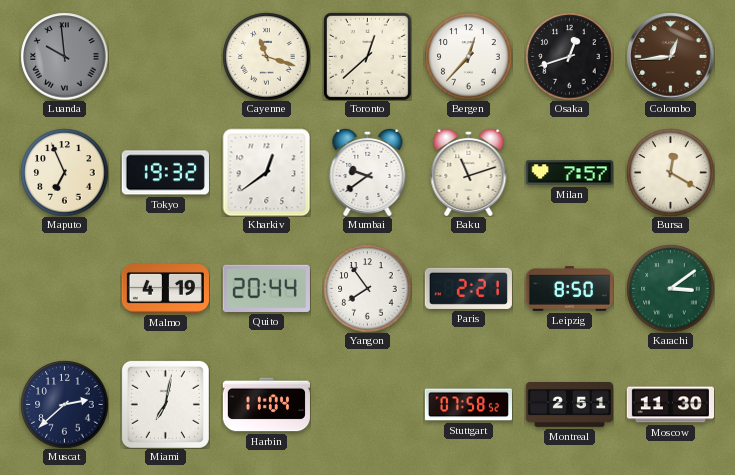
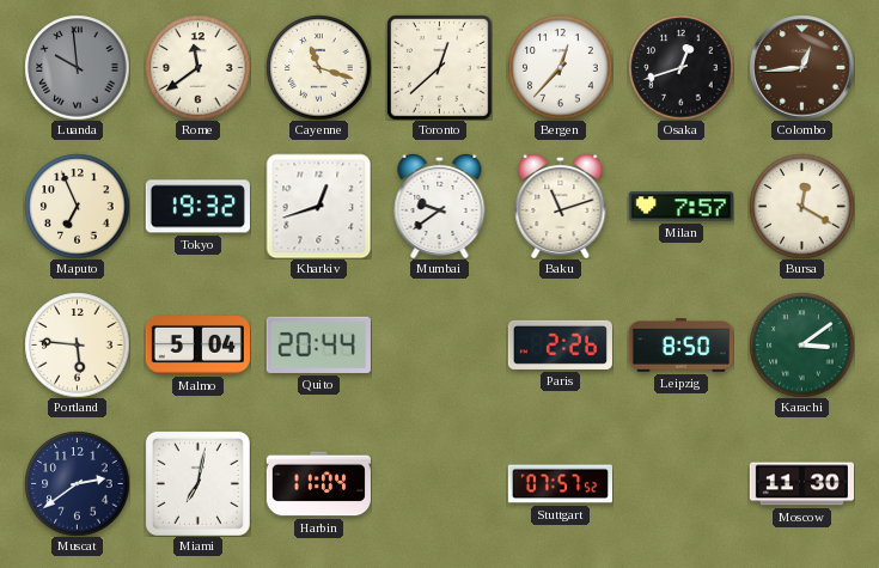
Rome: none -> 11:39
Kharkiv: 12:39 -> 12:42
Portland: none -> 5:46
Malmo: 4:19 -> 5:04
Yangon: 7:54 -> none
Paris: 2:21 -> 2:26
Muscat: 2:38 -> 2:39
Stuttgart: 07:58 -> 07:57
Montreal: 2:51 -> none
